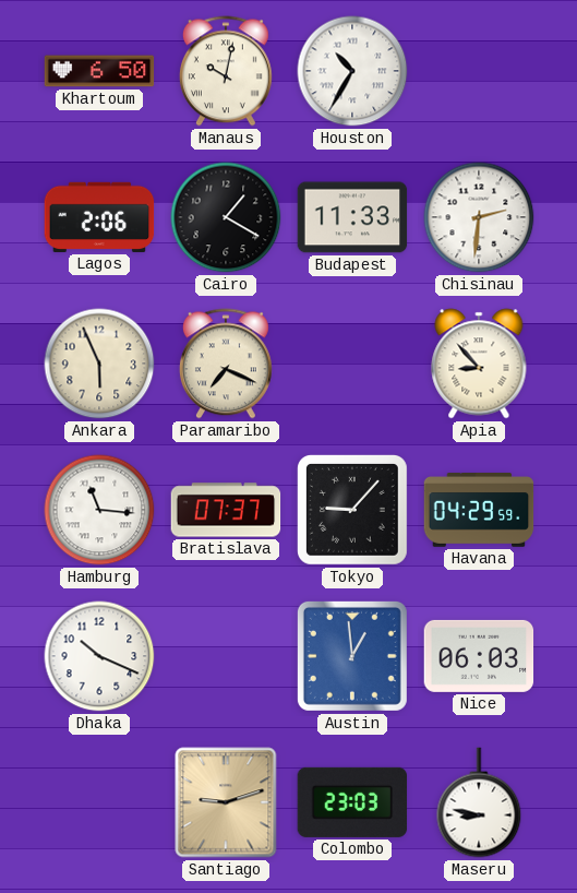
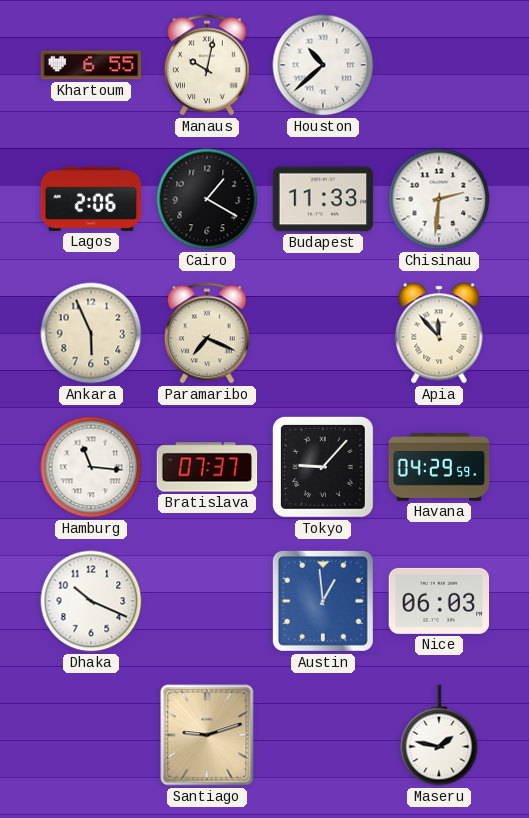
Khartoum: 6:50 -> 6:55
Houston: 10:35 -> 10:38
Apia: 8:53 -> 11:53
Colombo: 23:03 -> none
Maseru: 8:47 -> 1:47
